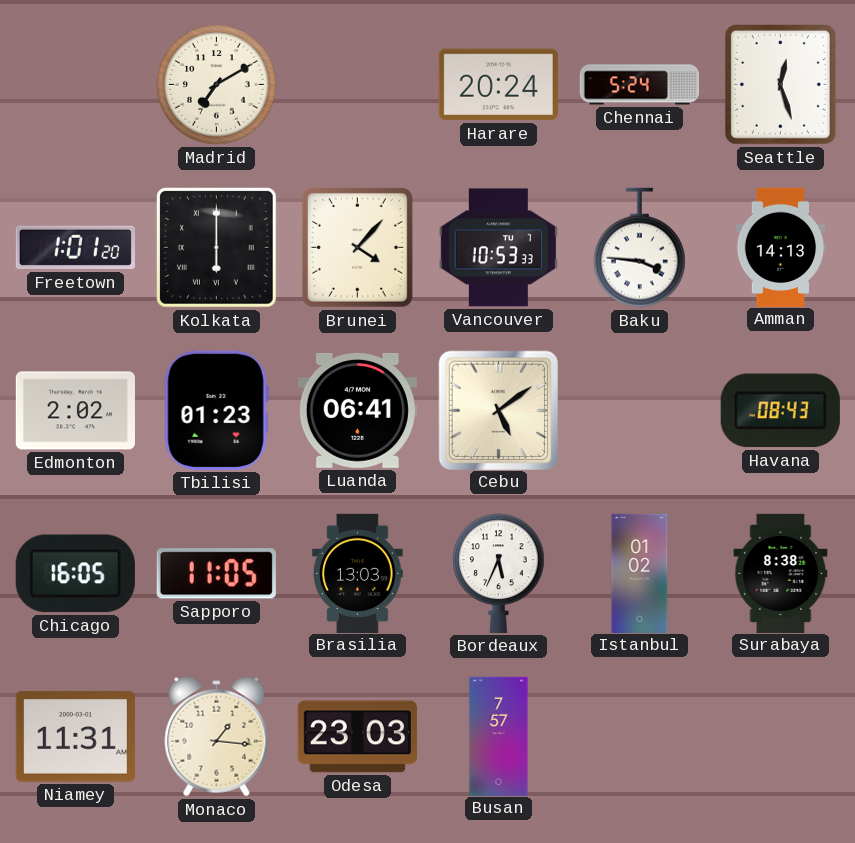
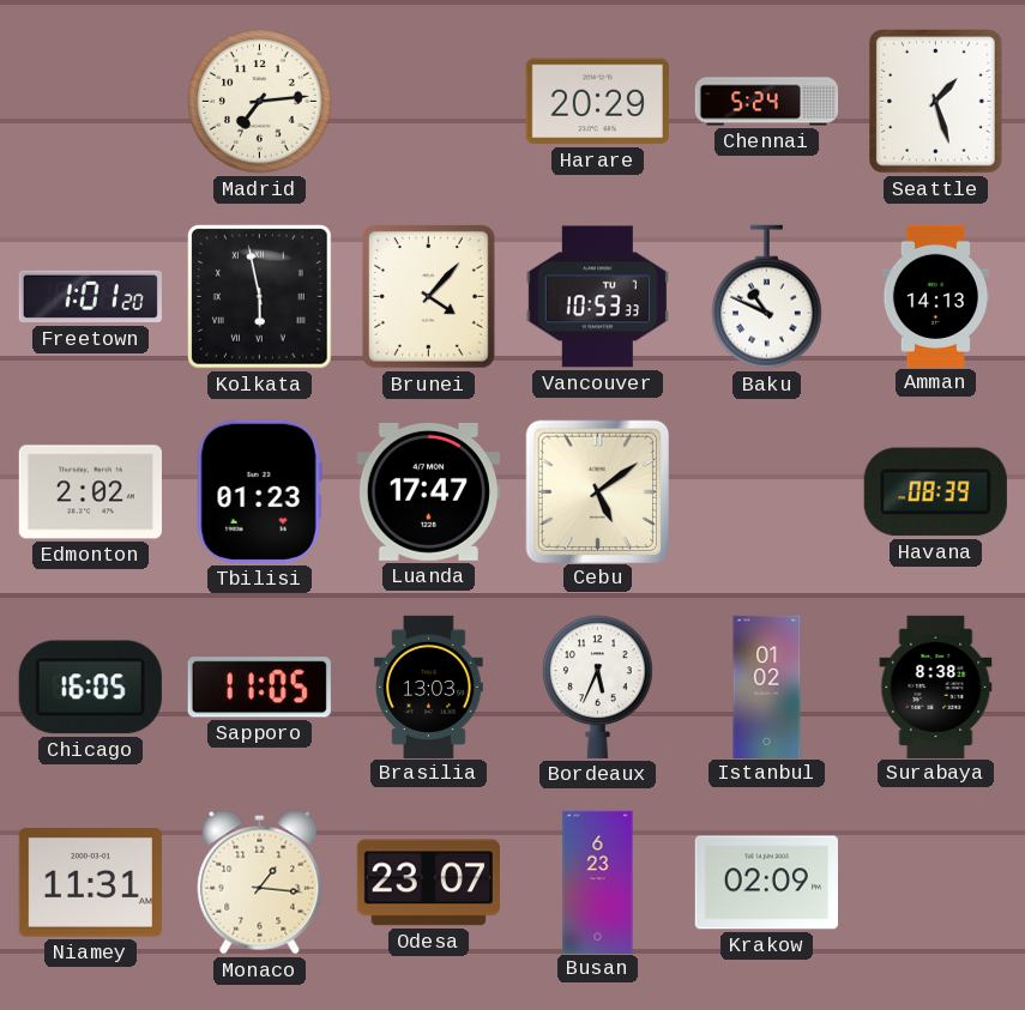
Madrid: 7:10 -> 7:14
Harare: 20:24 -> 20:29
Seattle: 12:27 -> 1:27
Kolkata: 6:00 -> 5:58
Baku: 3:46 -> 10:49
Luanda: 06:41 -> 17:47
Havana: 08:43 -> 08:39
Odesa: 23:03 -> 23:07
Busan: 7:57 -> 6:23
Krakow: none -> 02:09
